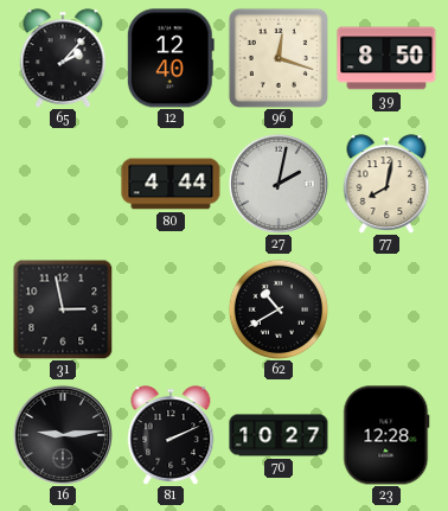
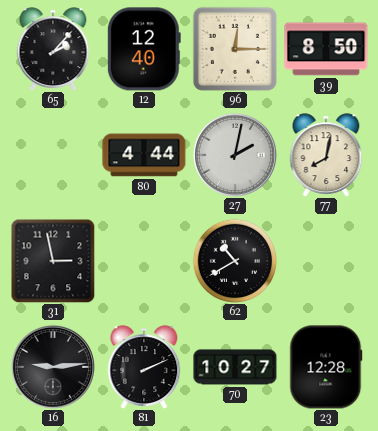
96: 12:18 -> 12:15
